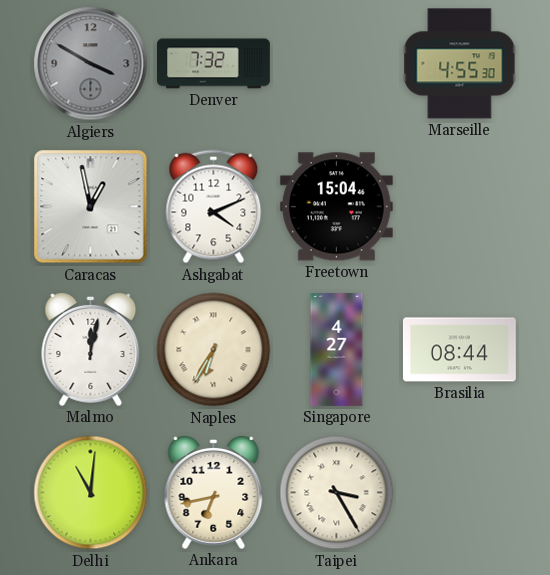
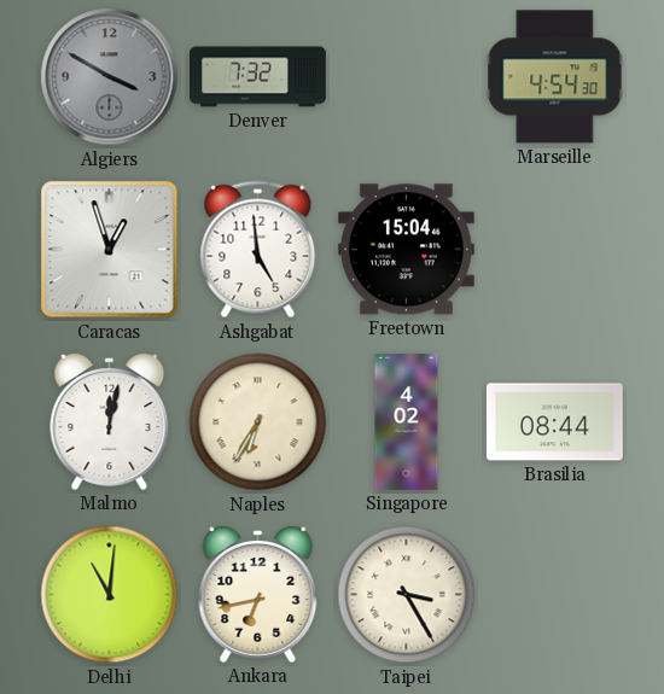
Marseille: 4:55 -> 4:54
Caracas: 12:58 -> 12:57
Ashgabat: 4:11 -> 4:59
Singapore: 4:27 -> 4:02
